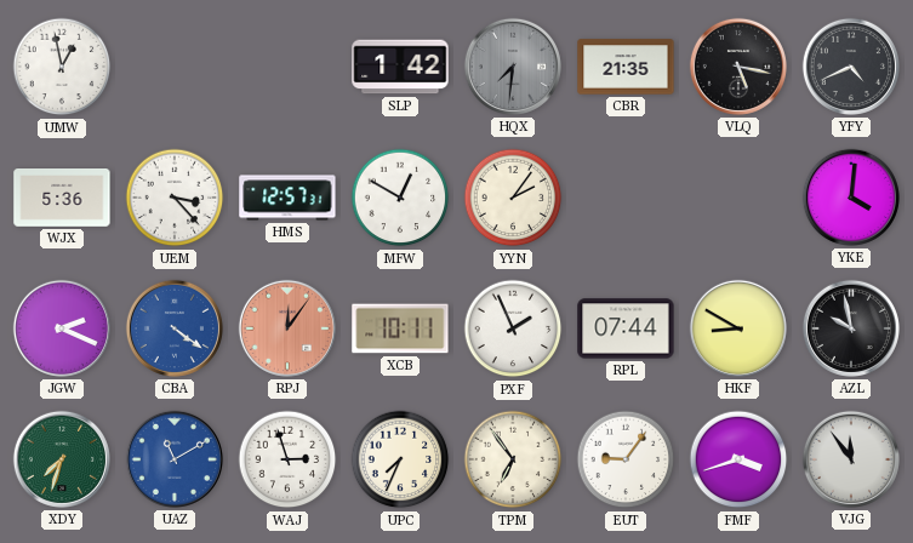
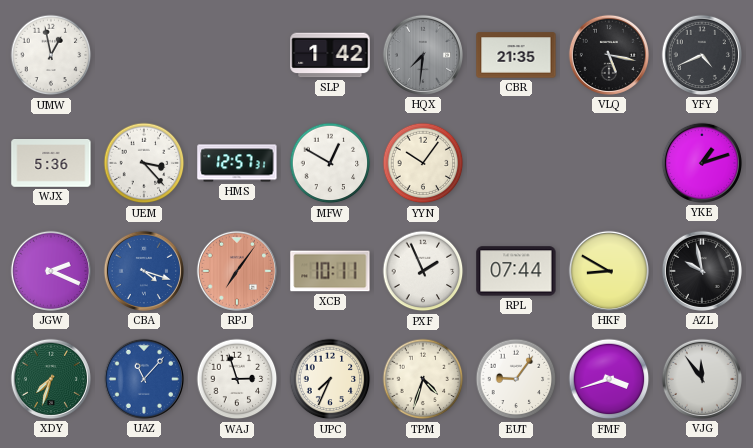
YYN: 2:06 -> 10:06
YKE: 4:01 -> 1:12
CBA: 4:21 -> 4:18
RPJ: 12:06 -> 7:06
UAZ: 11:10 -> 11:07
TPM: 6:54 -> 4:33
